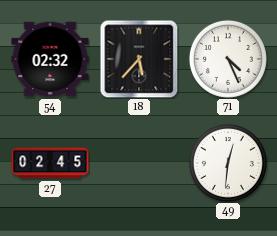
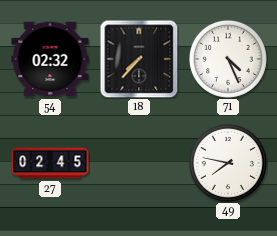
18: 5:37 -> 7:37
49: 12:31 -> 7:47
